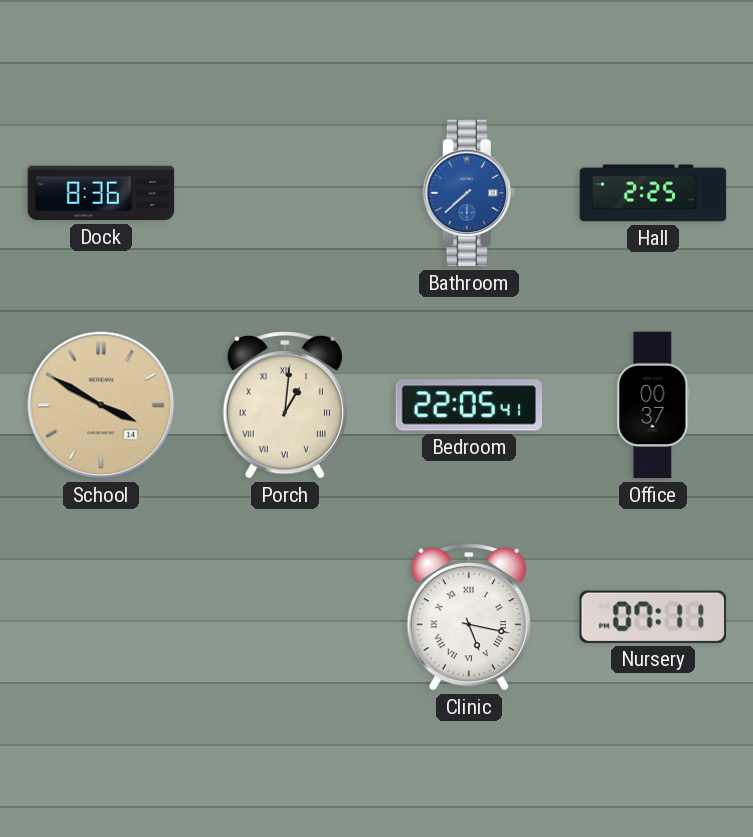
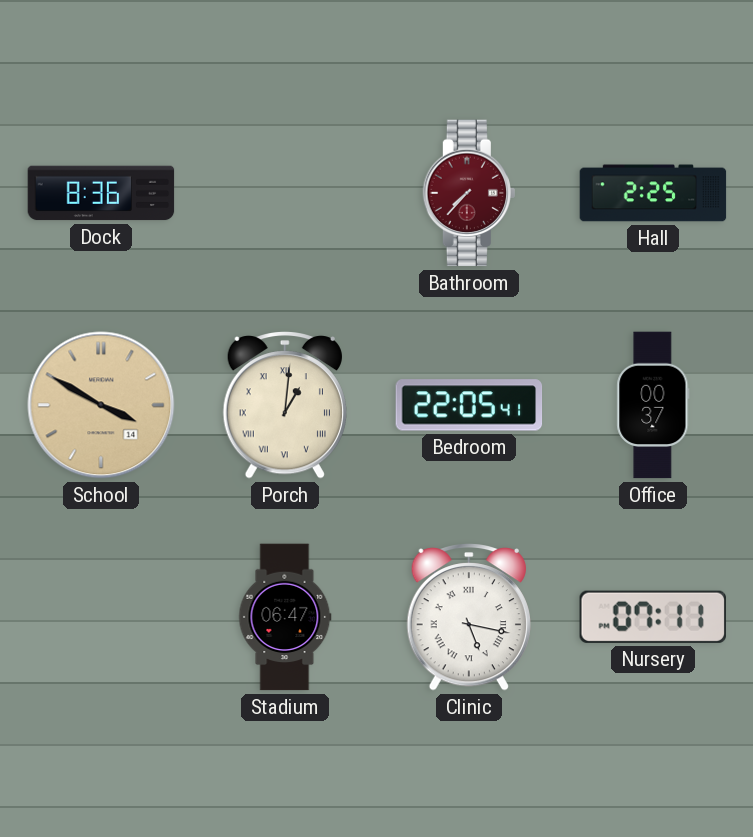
Bathroom: 7:38 -> 7:37
Bathroom dial: blue -> burgundy
Stadium: none -> 06:47
